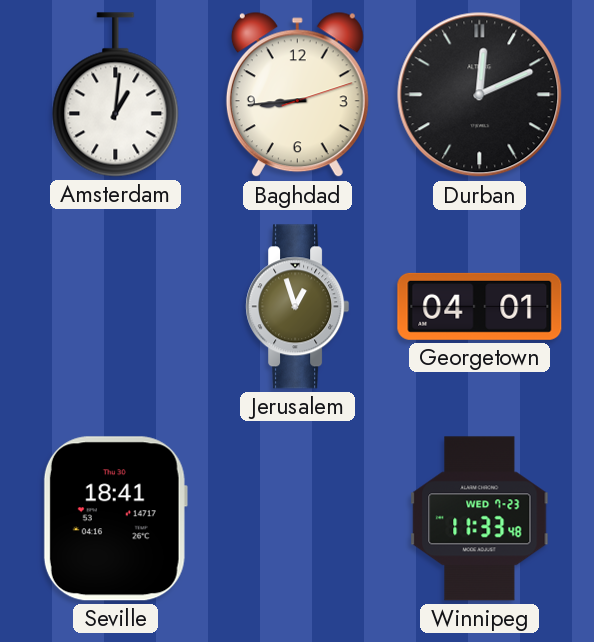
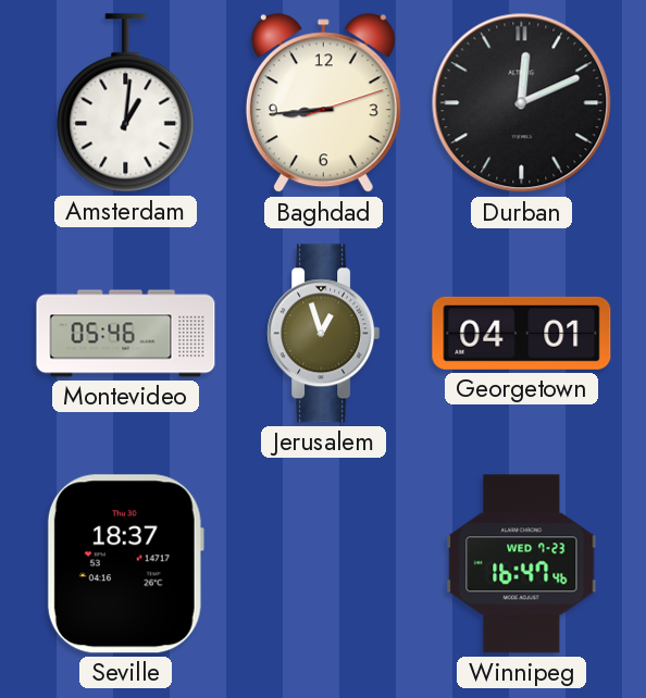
Montevideo: none -> 05:46
Seville: 18:41 -> 18:37
Winnipeg: 11:33 -> 16:47
